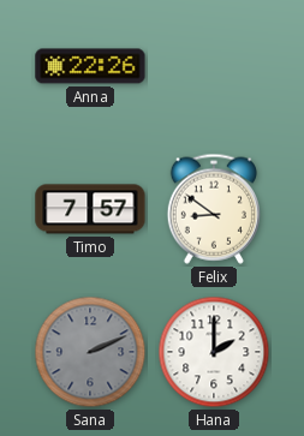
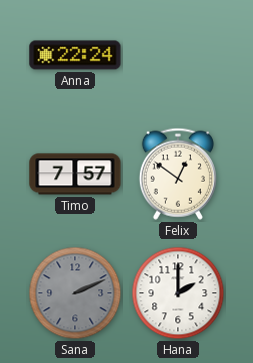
Anna: 22:26 -> 22:24
Felix: 8:51 -> 12:51
